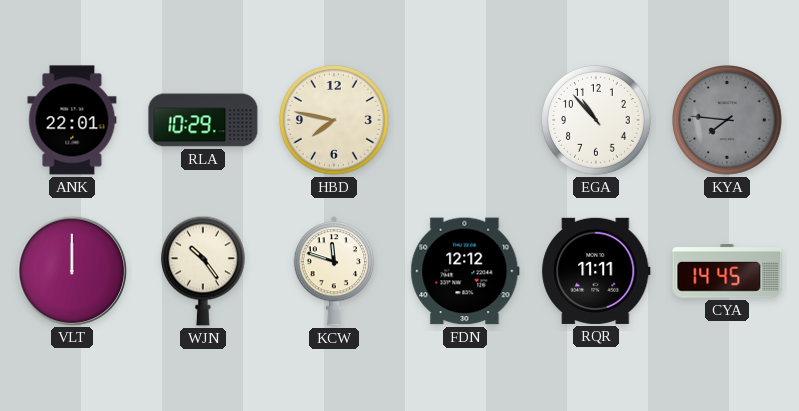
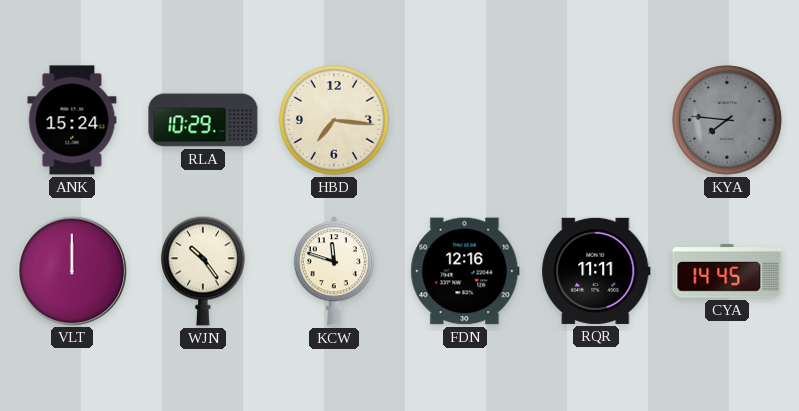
ANK: 22:01 -> 15:24
HBD: 7:47 -> 7:16
EGA: 10:53 -> none
FDN: 12:12 -> 12:16
